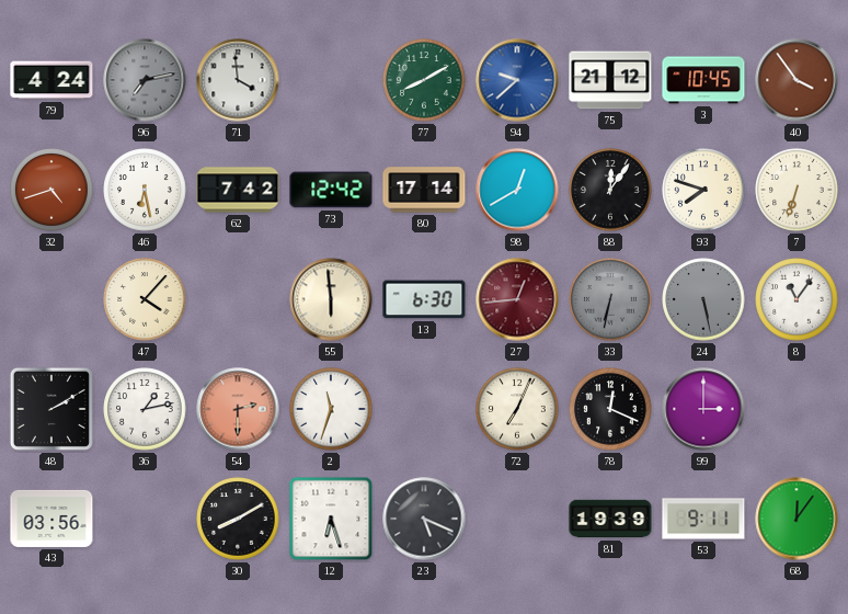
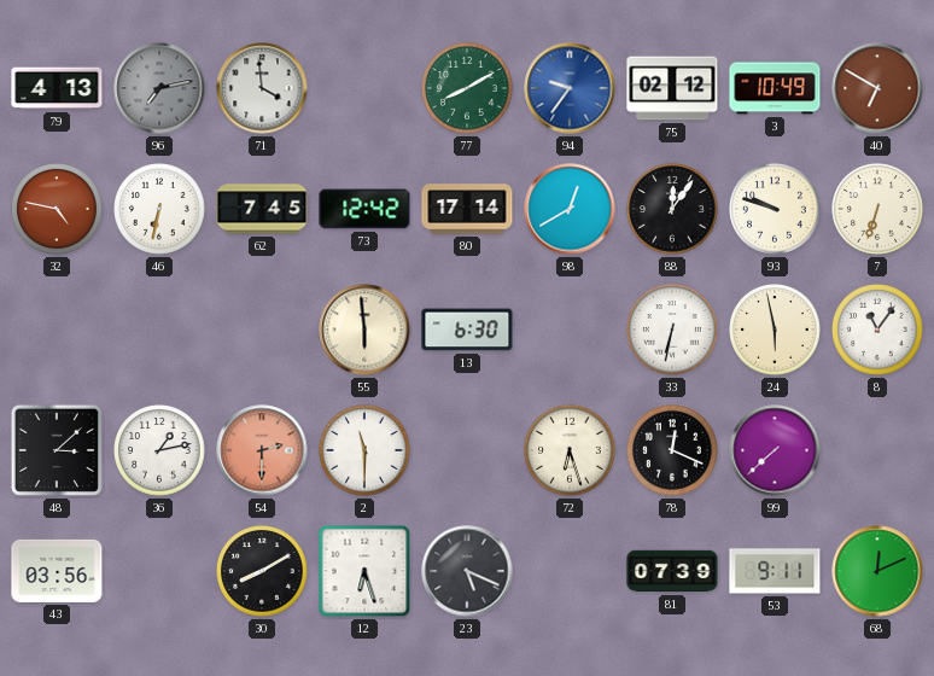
79: 4:24 -> 4:13
94: 9:38 -> 9:36
75: 21:12 -> 02:12
3: 10:45 -> 10:49
40: 3:54 -> 6:50
32: 4:42 -> 4:47
46: 6:28 -> 6:32
62: 7:42 -> 7:45
93: 7:48 -> 9:48
47: 4:07 -> none
27: 12:44 -> none
33 dial: grey -> white
24: 5:28 -> 5:58
24 dial: grey -> cream
48: 2:10 -> 3:08
2: 11:33 -> 11:30
72: 7:04 -> 6:27
99: 3:00 -> 7:38
81: 19:39 -> 07:39
68: 12:06 -> 12:11
